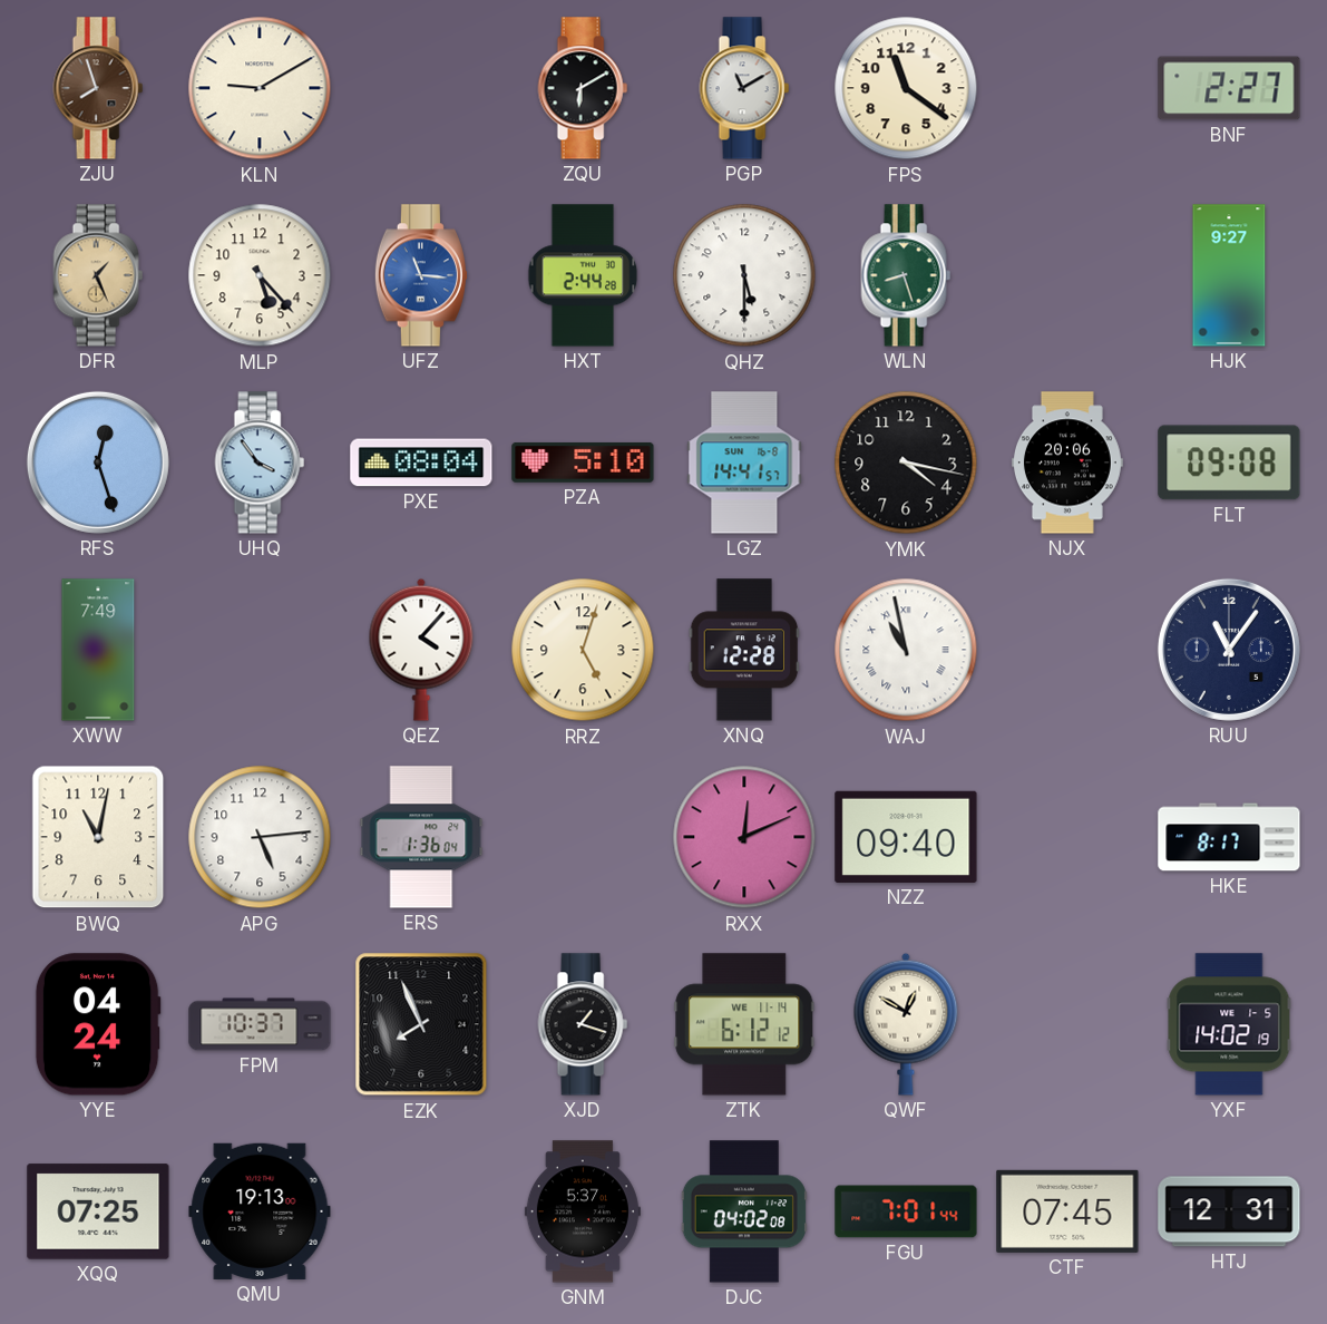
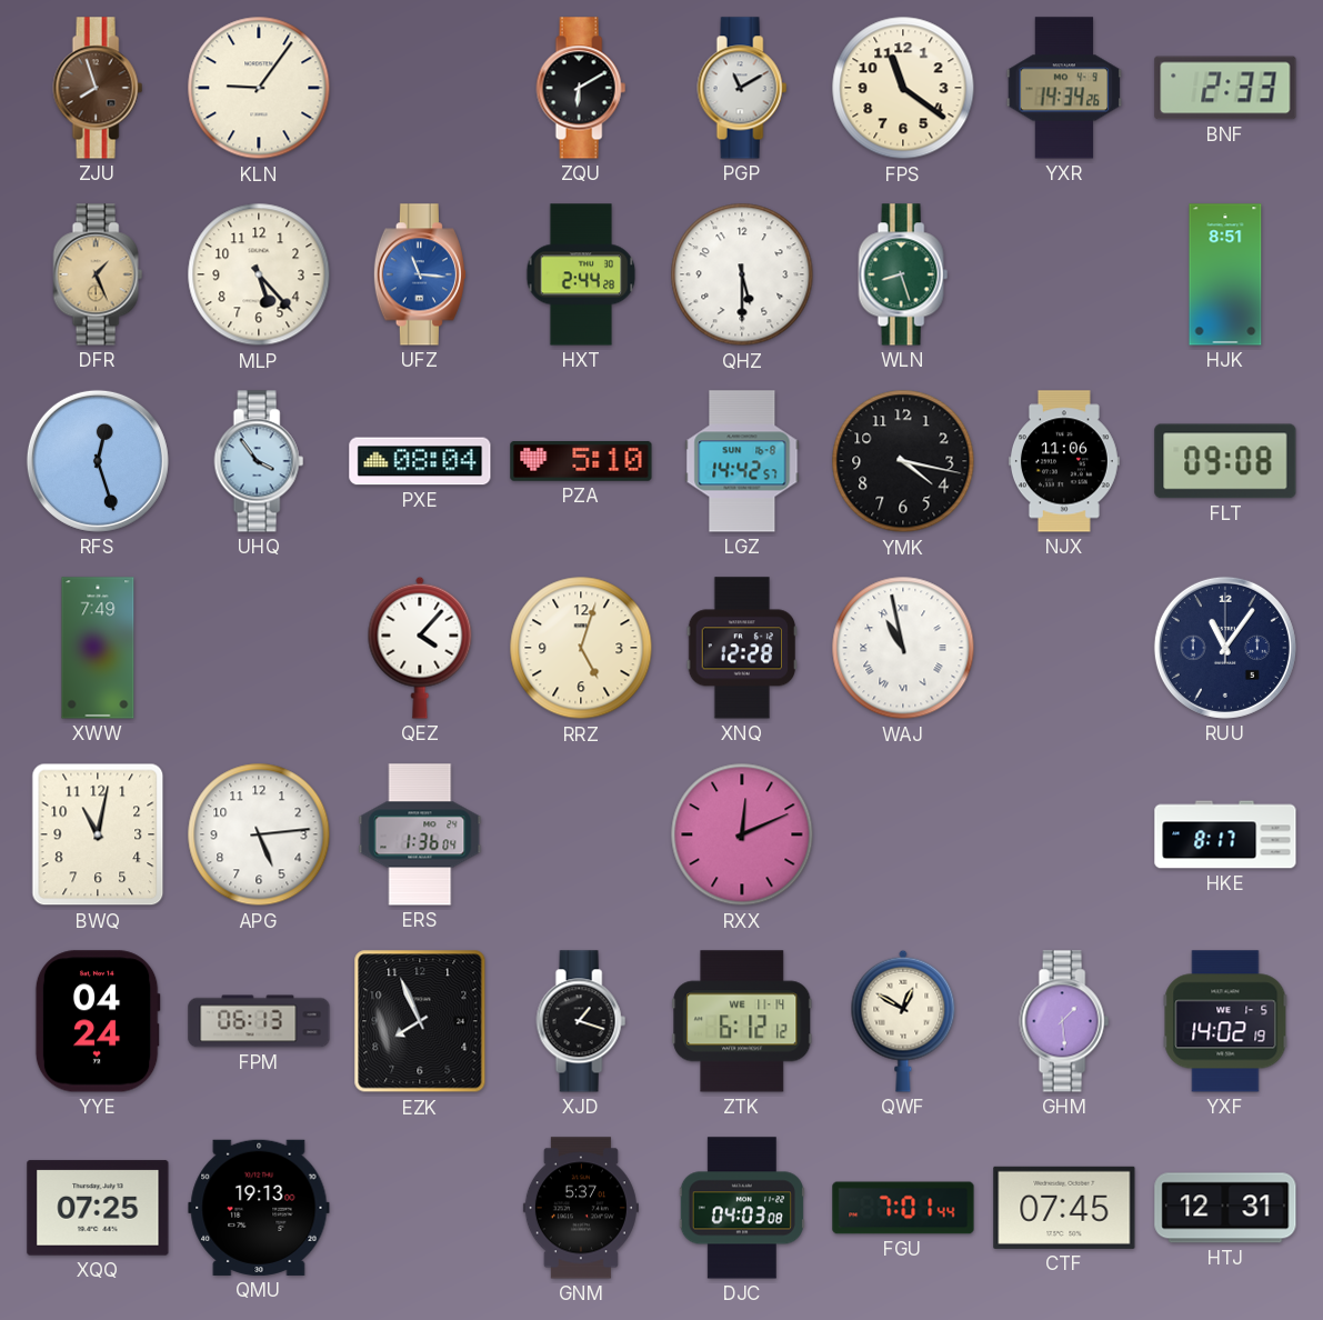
KLN: 9:10 -> 9:06
YXR: none -> 14:34
BNF: 2:27 -> 2:33
HJK: 9:27 -> 8:51
LGZ: 14:41 -> 14:42
NJX: 20:06 -> 11:06
NZZ: 09:40 -> none
FPM: 10:37 -> 06:13
GHM: none -> 1:29
DJC: 04:02 -> 04:03
